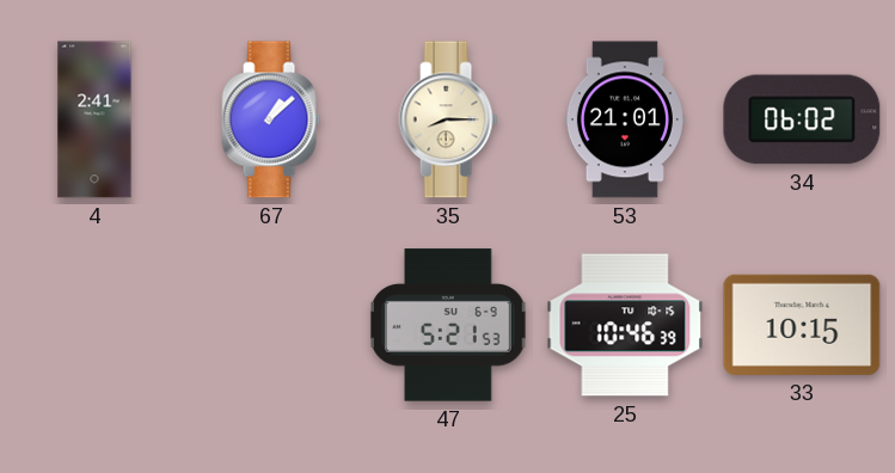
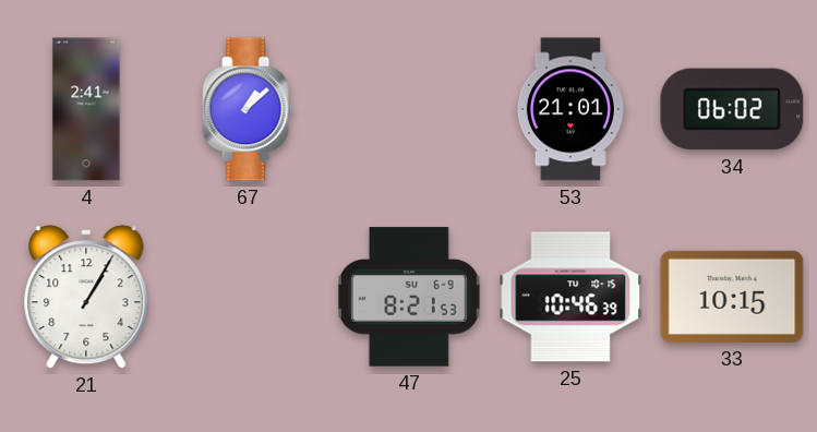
35: 8:15 -> none
21: none -> 1:05
47: 5:21 -> 8:21
